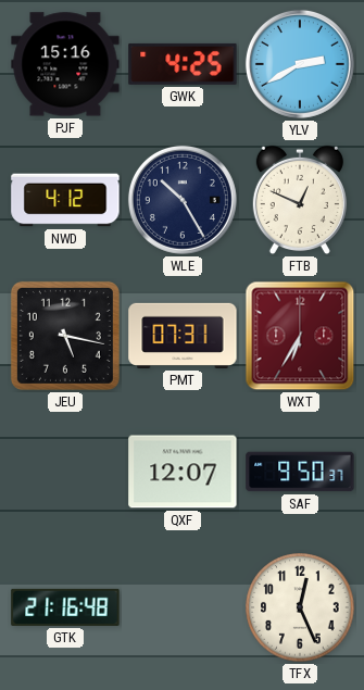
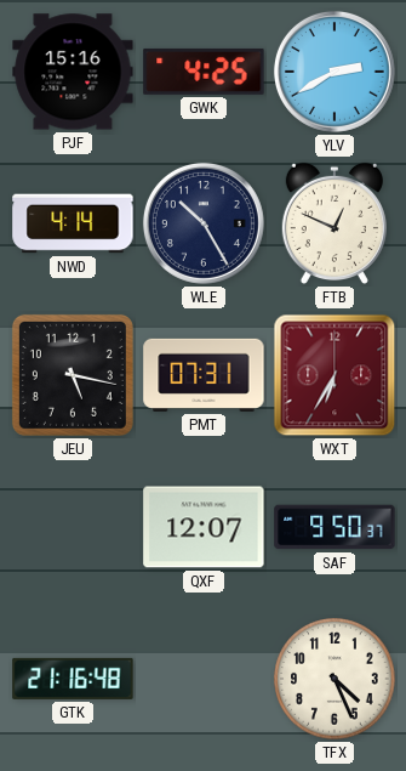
NWD: 4:12 -> 4:14
TFX: 12:26 -> 4:26
